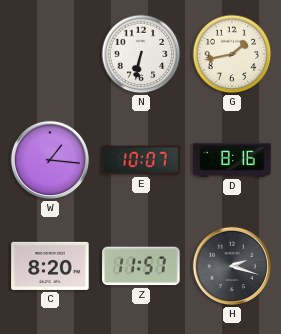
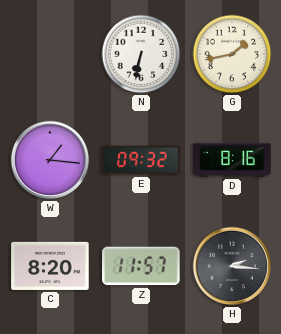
E: 10:07 -> 09:32
H: 2:18 -> 2:16
